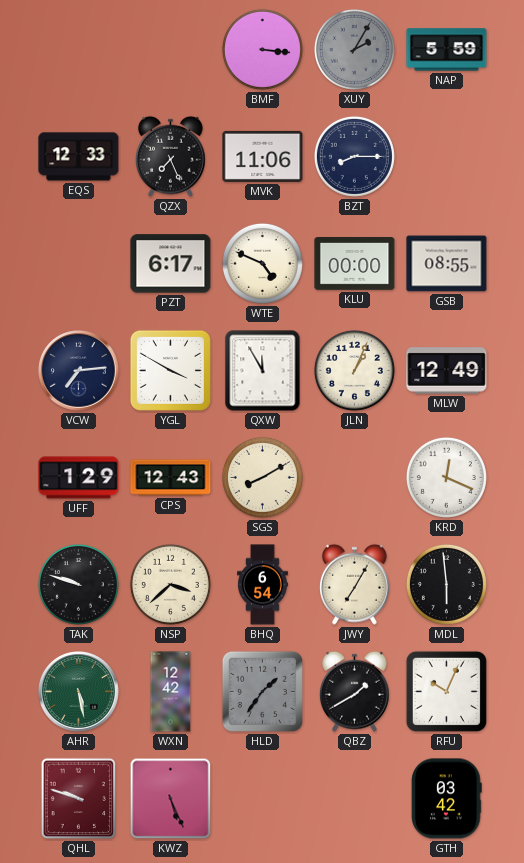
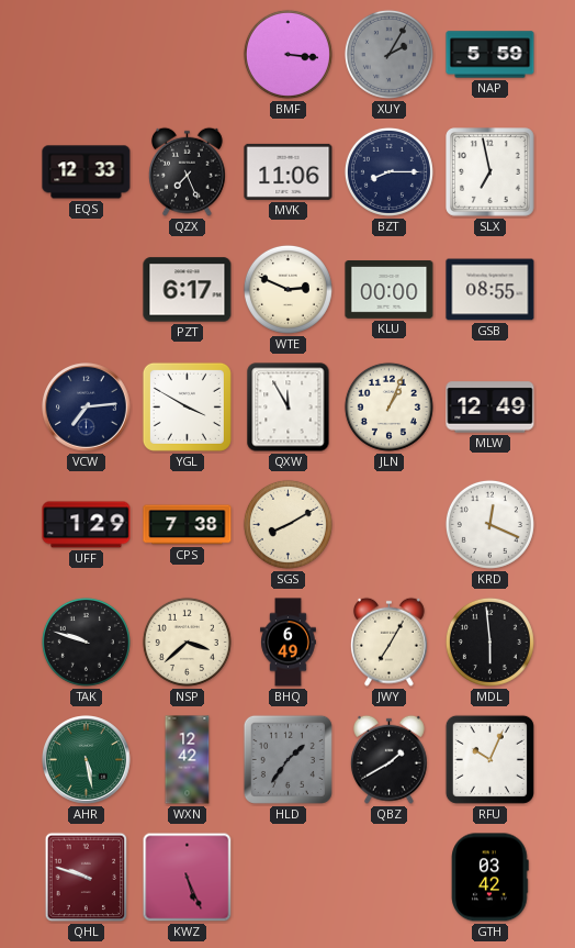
SLX: none -> 6:58
WTE: 4:49 -> 2:49
CPS: 12:43 -> 7:38
BHQ: 6:54 -> 6:49
